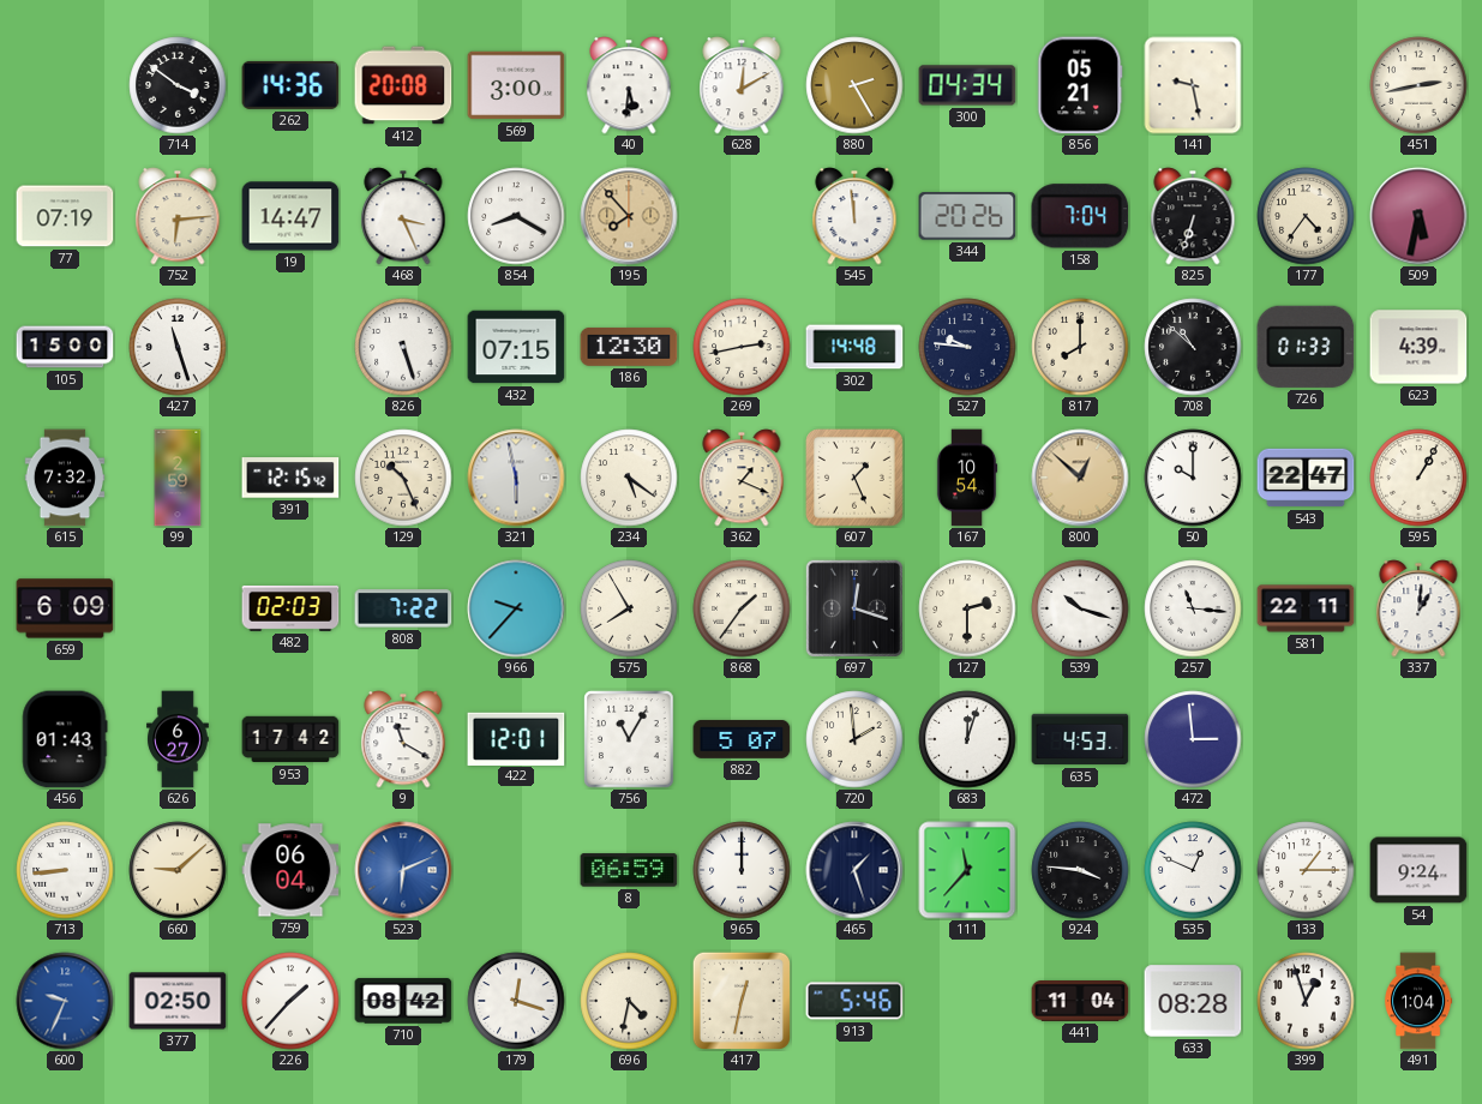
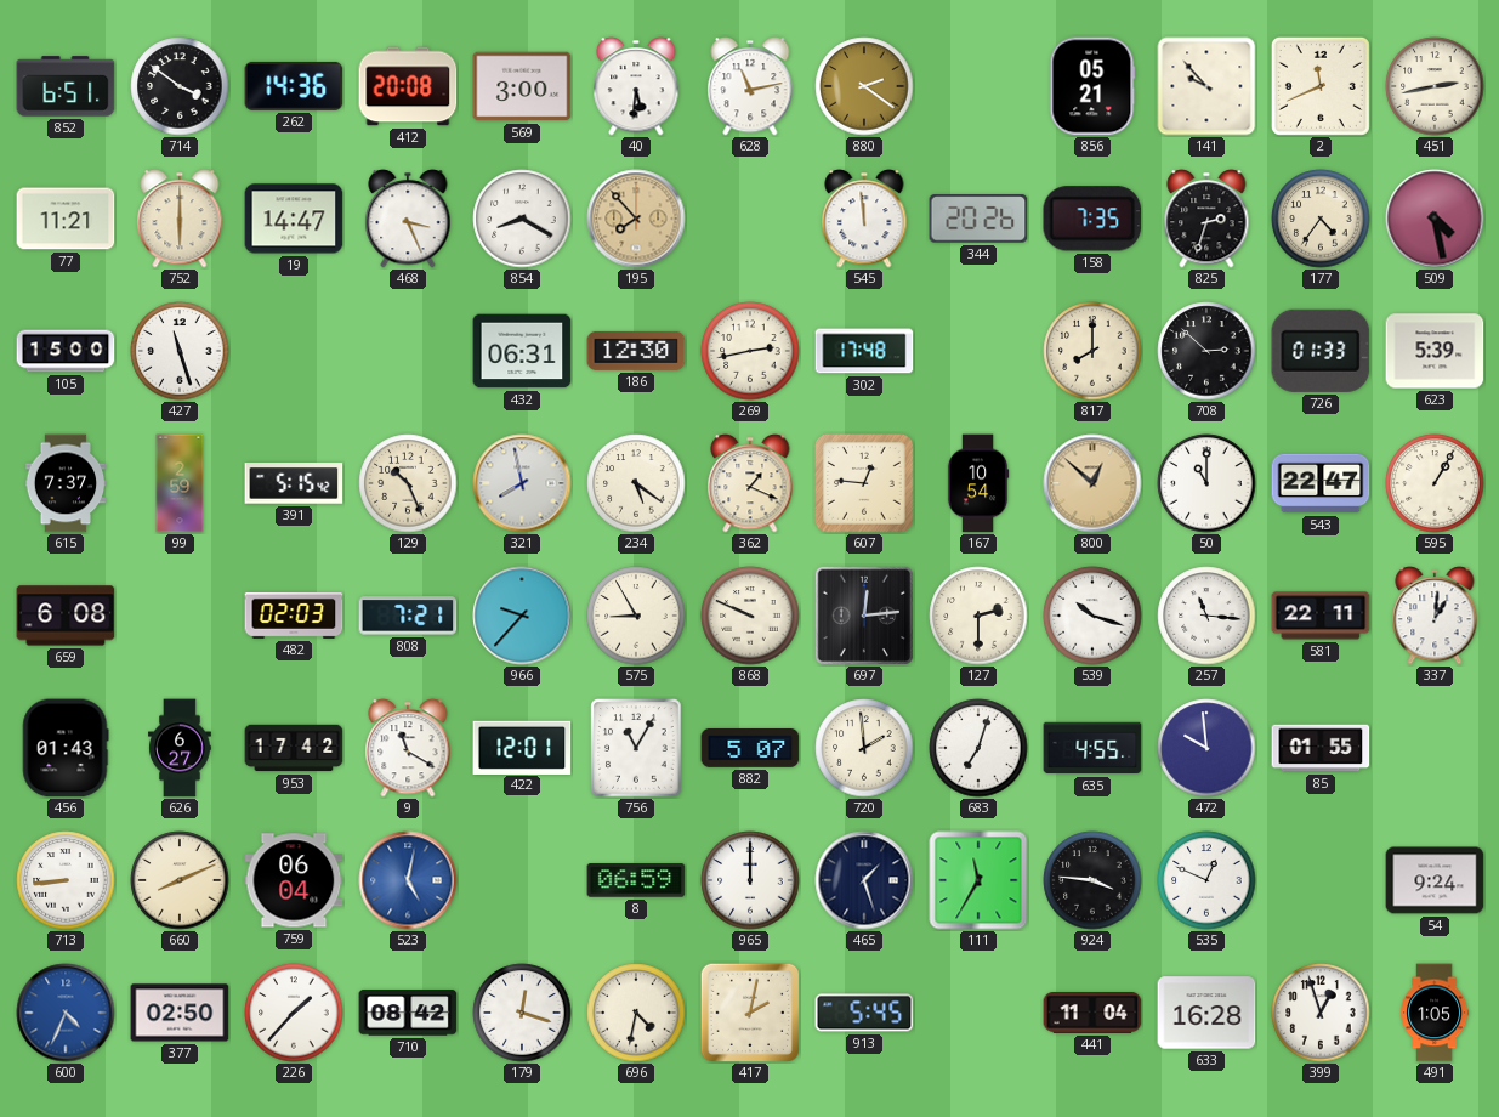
852: none -> 6:51
628: 12:10 -> 11:13
880: 2:25 -> 2:21
300: 04:34 -> none
141: 9:28 -> 9:53
2: none -> 11:41
77: 07:19 -> 11:21
752: 6:14 -> 6:00
158: 7:04 -> 7:35
825: 6:33 -> 2:33
509: 5:32 -> 4:28
826: 5:27 -> none
432: 07:15 -> 06:31
302: 14:48 -> 17:48
527: 9:46 -> none
708: 10:52 -> 2:52
623: 4:39 -> 5:39
615: 7:32 -> 7:37
391: 12:15 -> 5:15
321: 5:58 -> 7:58
607: 1:26 -> 12:46
50: 10:00 -> 11:00
659: 6:09 -> 6:08
808: 7:22 -> 7:21
575: 7:55 -> 8:55
868: 1:36 -> 9:49
697: 12:18 -> 12:14
683: 12:03 -> 7:03
635: 4:53 -> 4:55
472: 2:59 -> 9:59
85: none -> 01:55
660: 9:08 -> 8:11
523: 6:11 -> 5:02
111: 11:37 -> 11:35
133: 1:15 -> none
600: 9:34 -> 4:34
417: 12:32 -> 2:02
913: 5:46 -> 5:45
633: 08:28 -> 16:28
491: 1:04 -> 1:05
